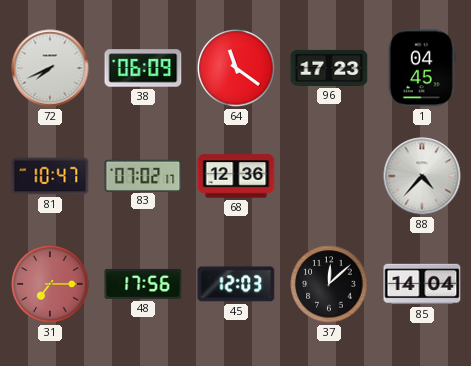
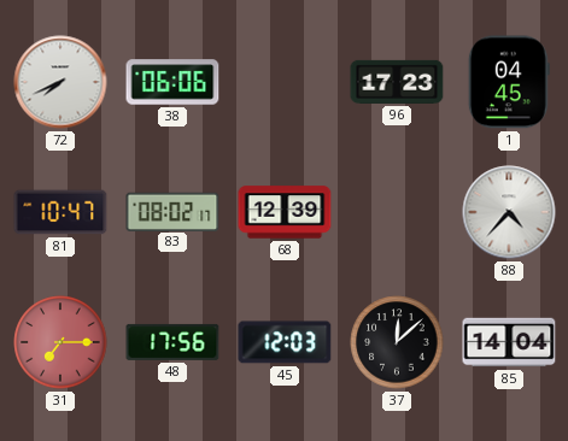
38: 06:09 -> 06:06
64: 11:21 -> none
83: 07:02 -> 08:02
68: 12:36 -> 12:39
